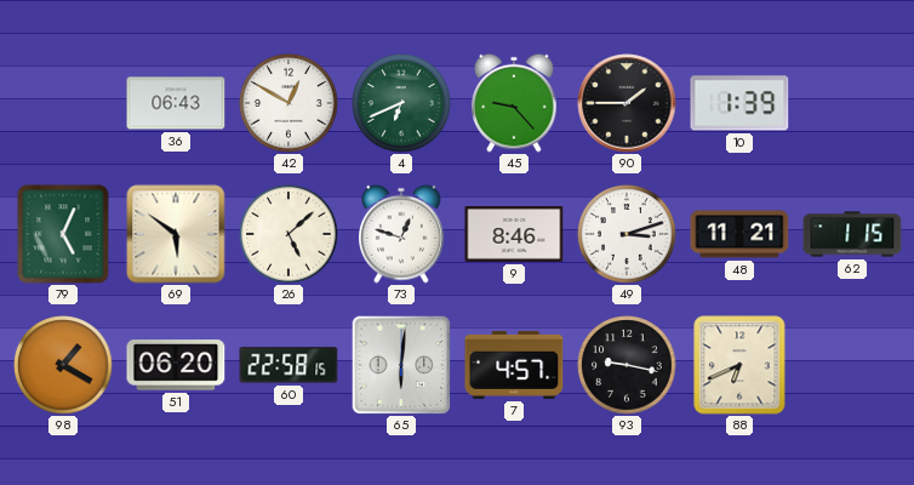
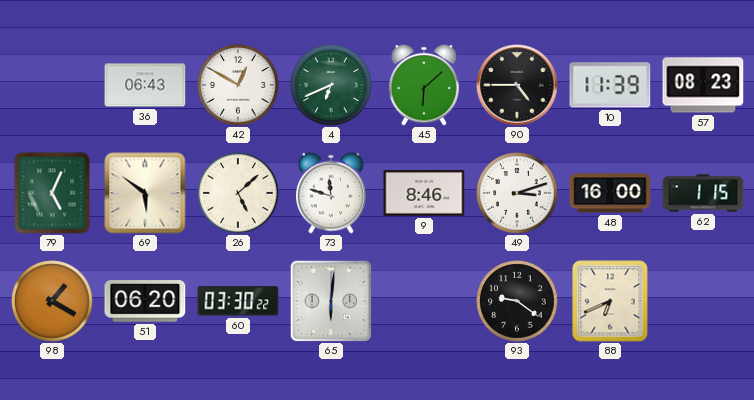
45: 9:23 -> 6:08
90: 1:45 -> 4:45
10: 1:39 -> 11:39
57: none -> 08:23
73: 12:48 -> 11:48
48: 11:21 -> 16:00
60: 22:58 -> 03:30
7: 4:57 -> none
93: 9:17 -> 9:21
